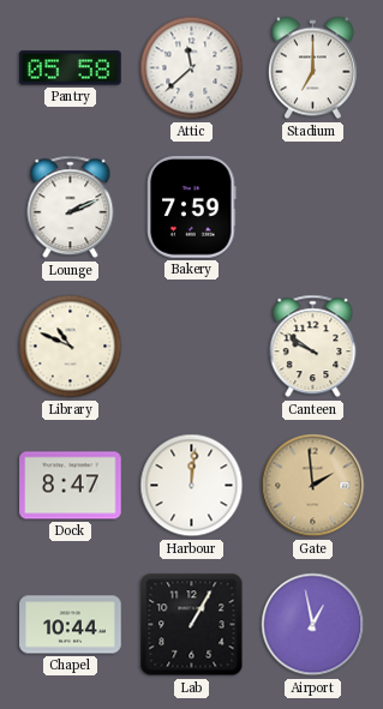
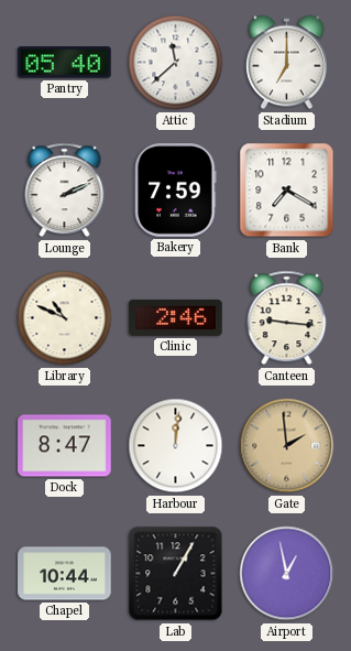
Pantry: 05:58 -> 05:40
Bank: none -> 7:20
Clinic: none -> 2:46
Canteen: 9:51 -> 9:16
